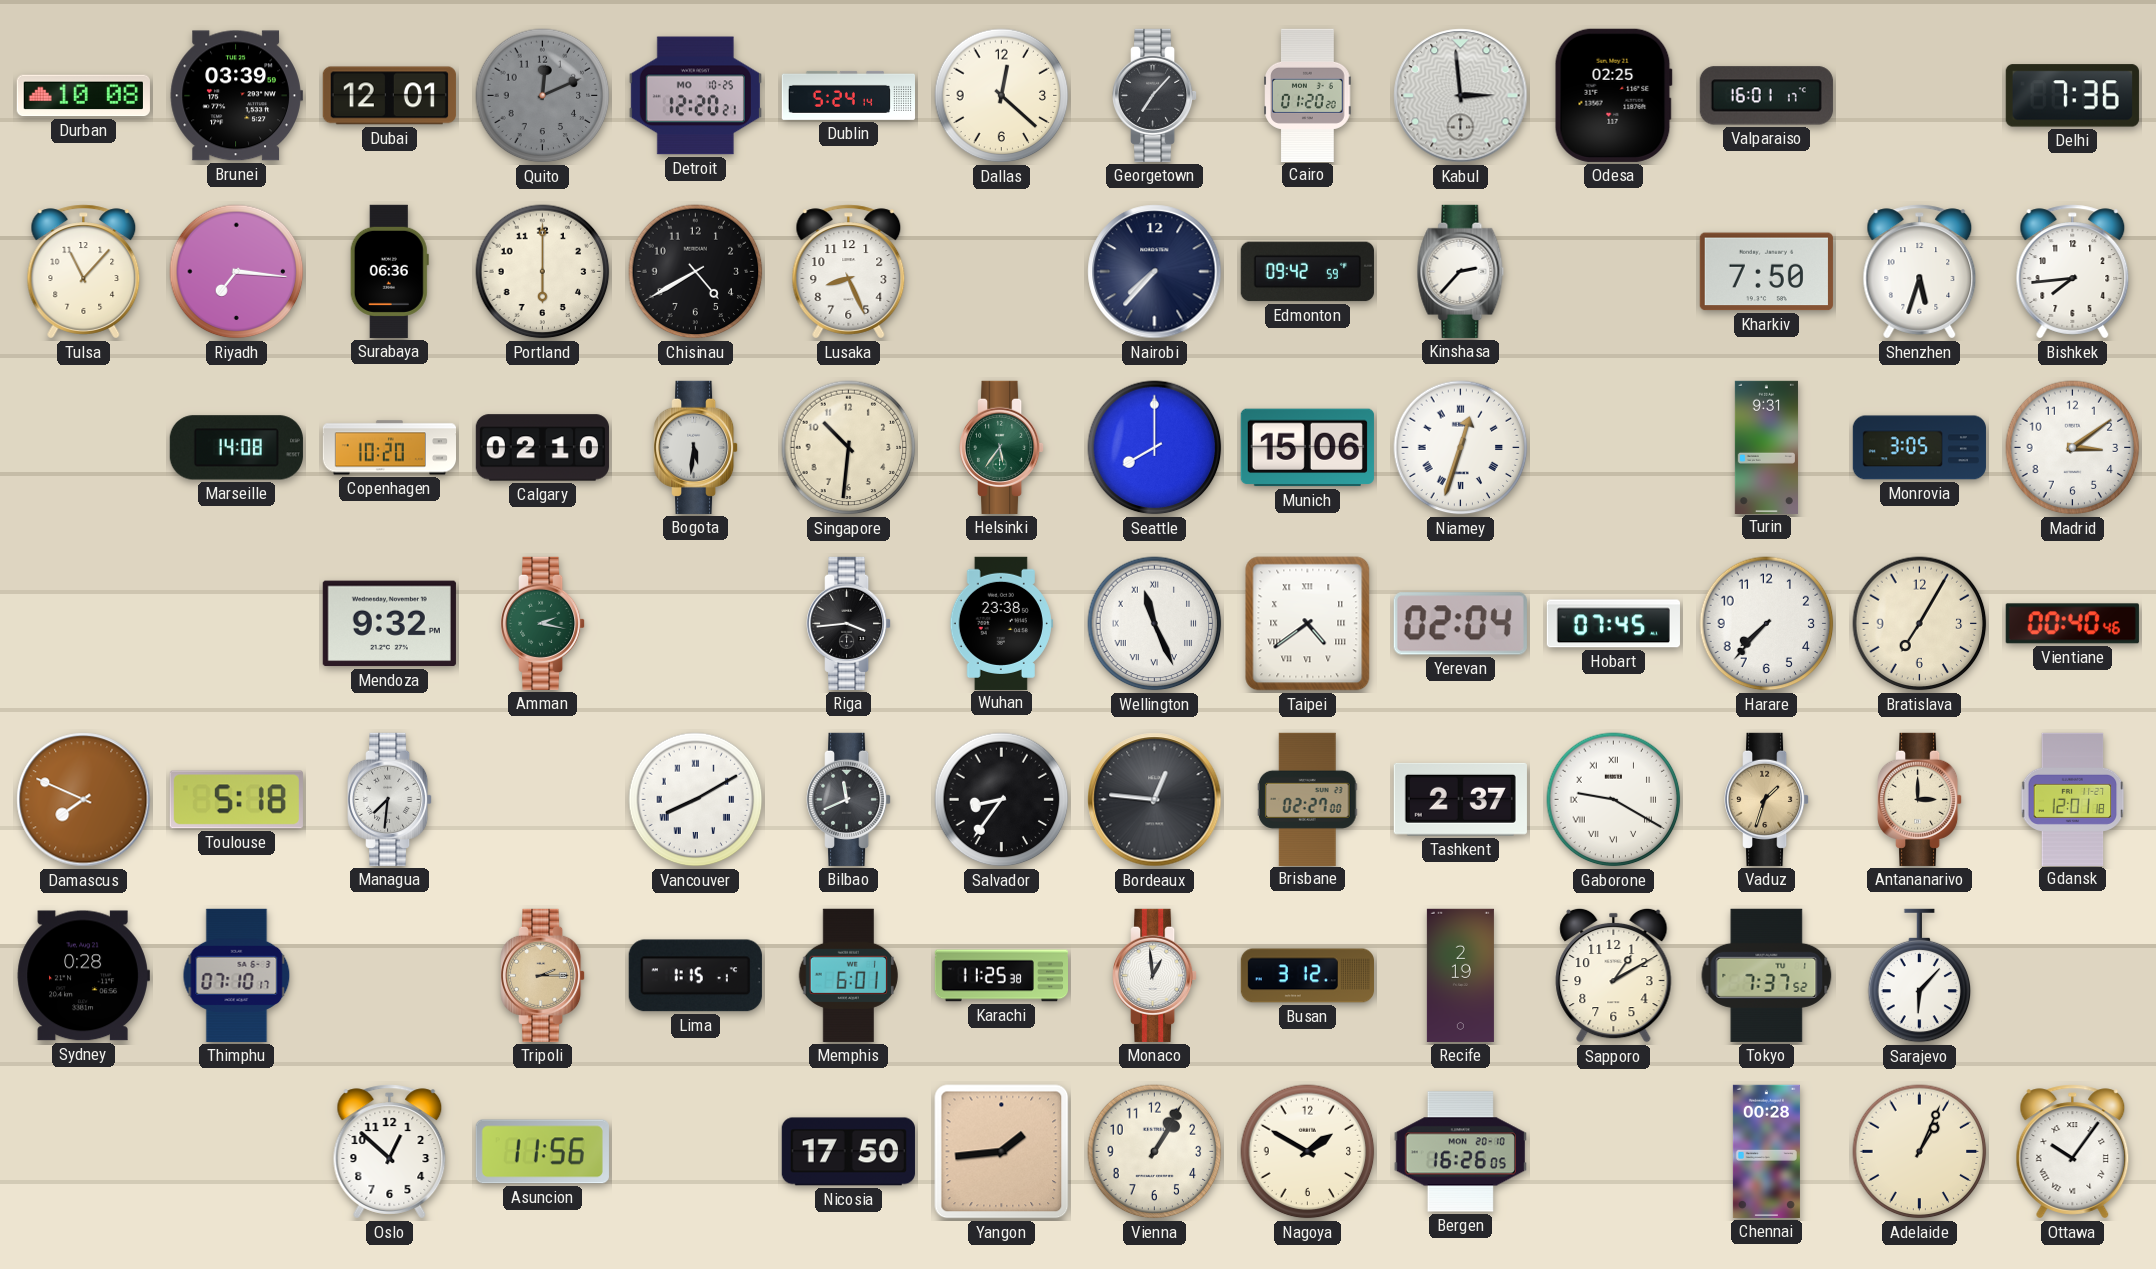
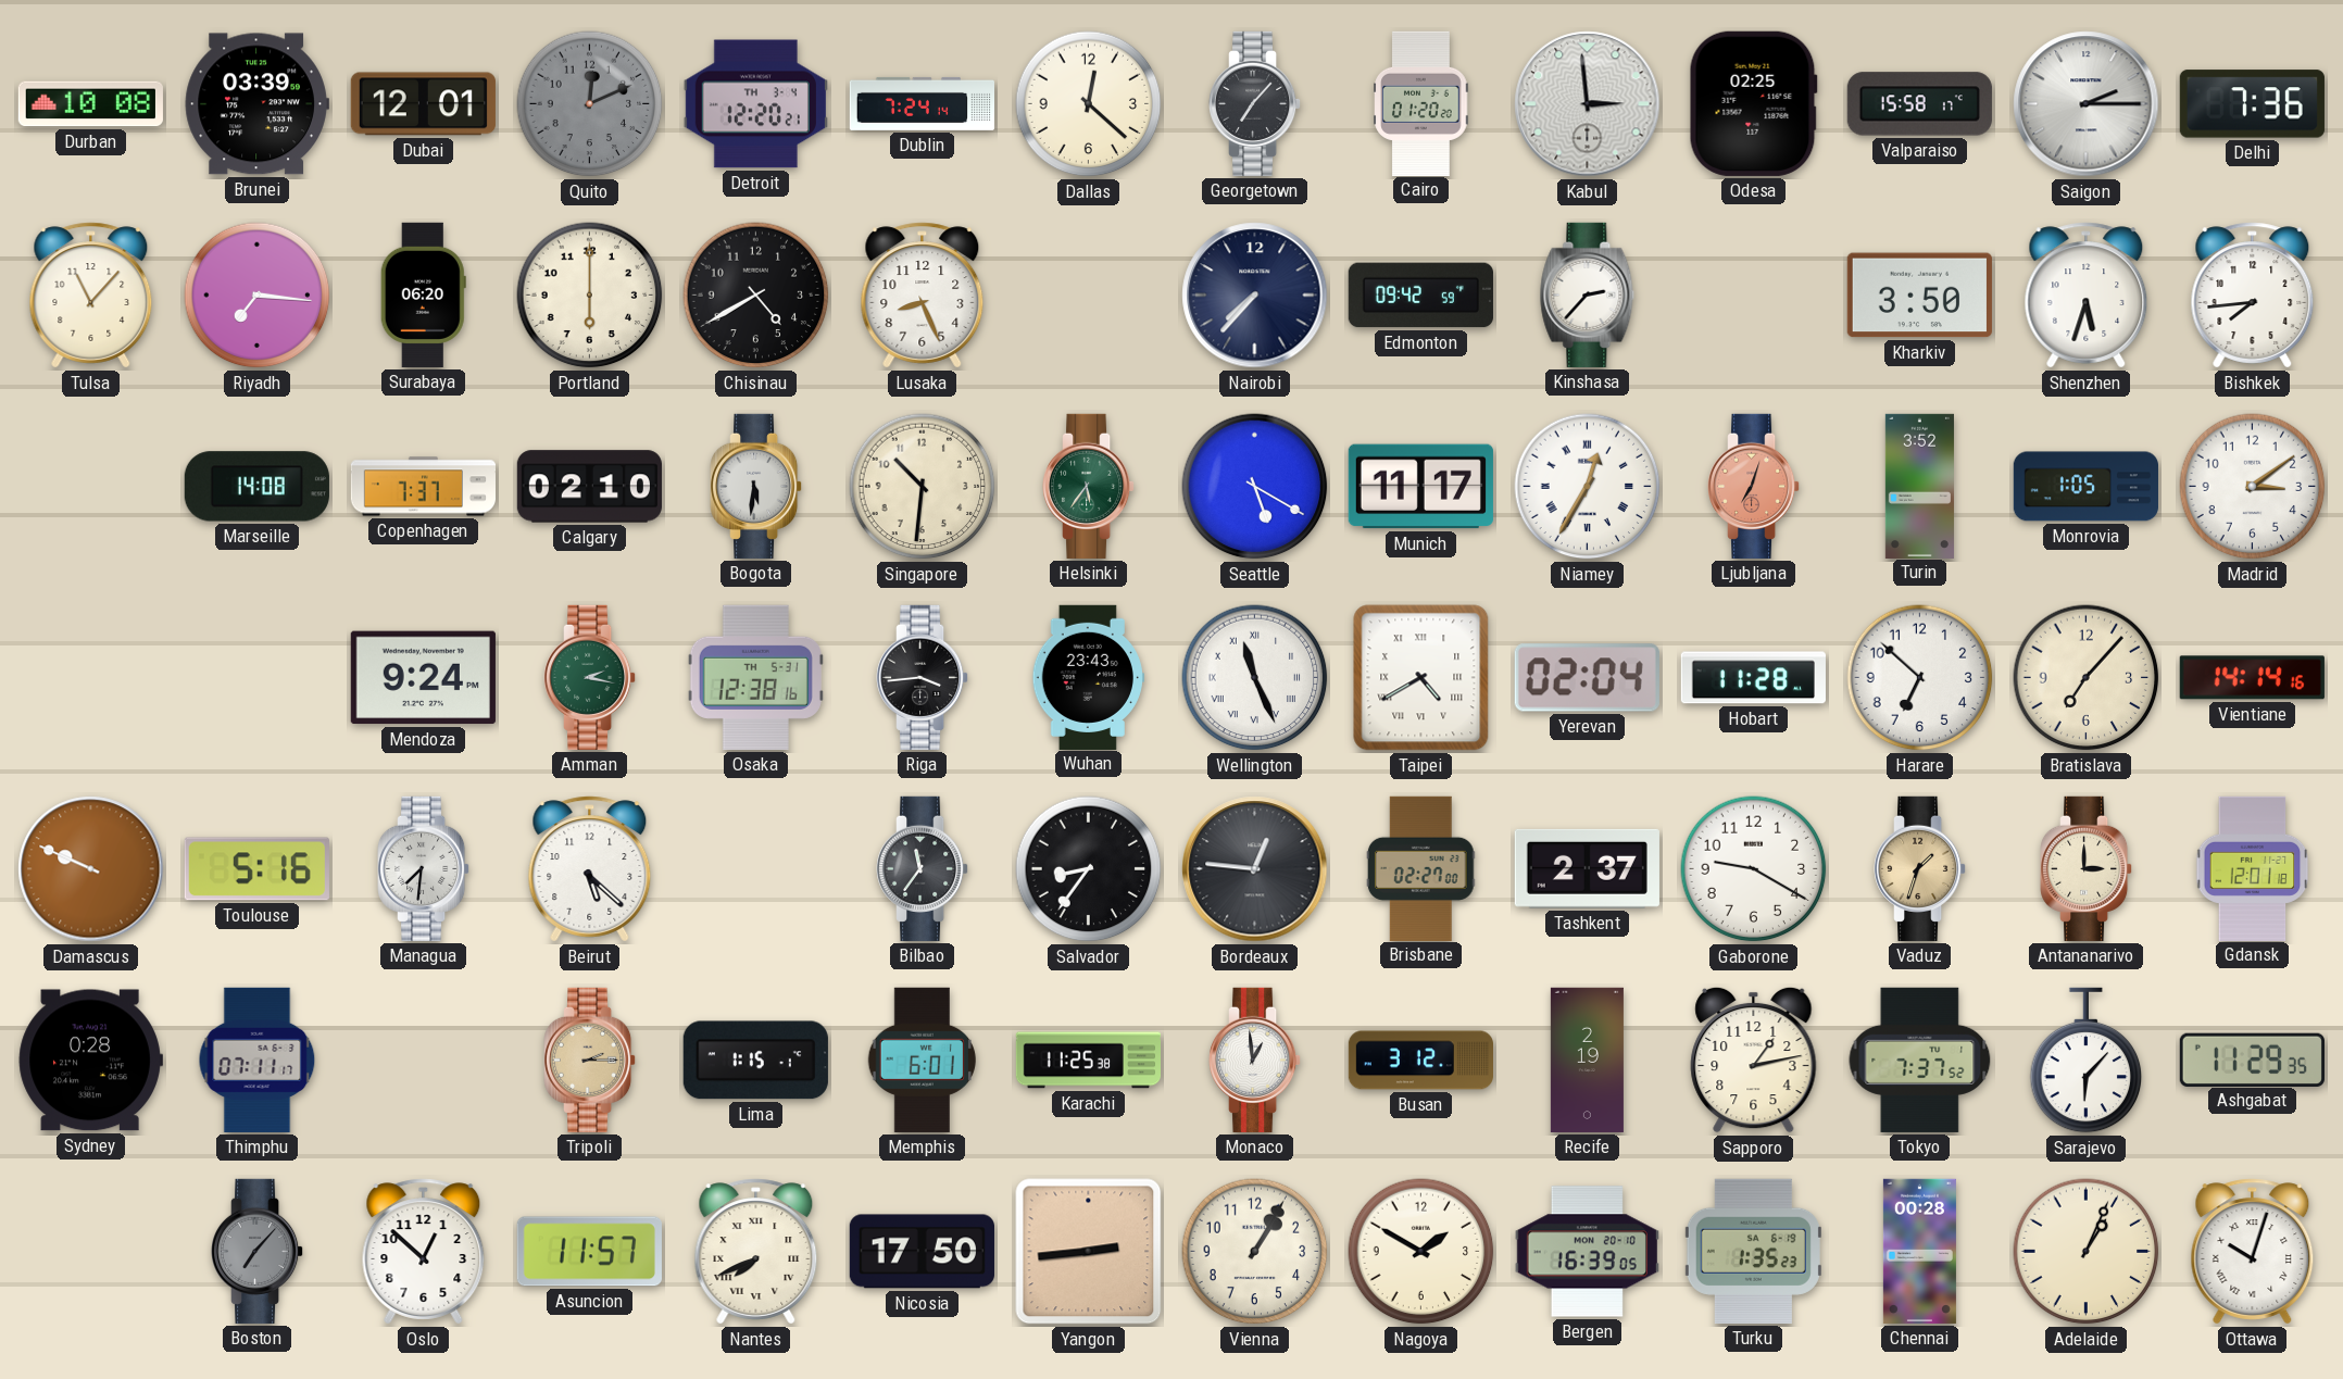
Detroit date: MO 10-25 -> TH 3-4
Dublin: 5:24 -> 7:24
Valparaiso: 16:01 -> 15:58
Saigon: none -> 2:15
Surabaya: 06:36 -> 06:20
Kharkiv: 7:50 -> 3:50
Copenhagen: 10:20 -> 7:37
Seattle: 8:00 -> 5:20
Munich: 15:06 -> 11:17
Niamey: 12:33 -> 12:35
Ljubljana: none -> 7:03
Turin: 9:31 -> 3:52
Monrovia: 3:05 -> 1:05
Mendoza: 9:32 -> 9:24
Osaka: none -> 12:38
Wuhan: 23:38 -> 23:43
Taipei: 4:39 -> 4:40
Hobart: 07:45 -> 11:28
Harare: 7:37 -> 6:52
Bratislava: 7:05 -> 7:07
Vientiane: 00:40 -> 14:14
Damascus: 7:49 -> 9:49
Toulouse: 5:18 -> 5:16
Beirut: none -> 5:22
Vancouver: 8:10 -> none
Bilbao: 11:41 -> 11:36
Gaborone numerals: Roman -> Arabic
Thimphu: 07:10 -> 07:11
Sapporo: 1:10 -> 1:13
Ashgabat: none -> 11:29
Boston: none -> 7:07
Asuncion: 11:56 -> 11:57
Nantes: none -> 7:41
Yangon: 1:44 -> 2:44
Bergen: 16:26 -> 16:39
Turku: none -> 1:35
Ottawa: 10:06 -> 10:03
